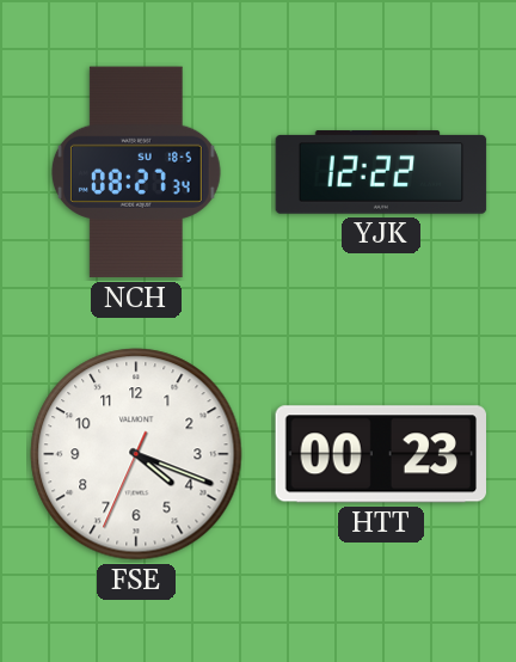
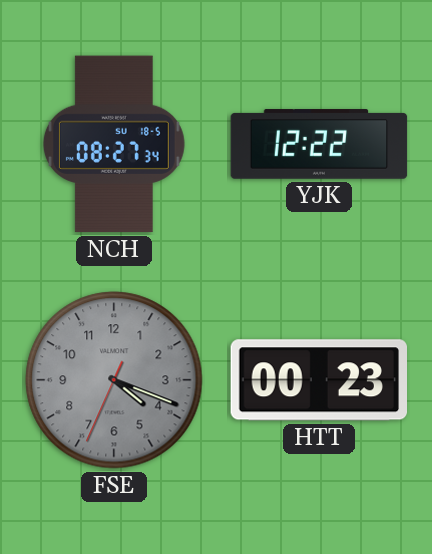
FSE dial: white -> grey
